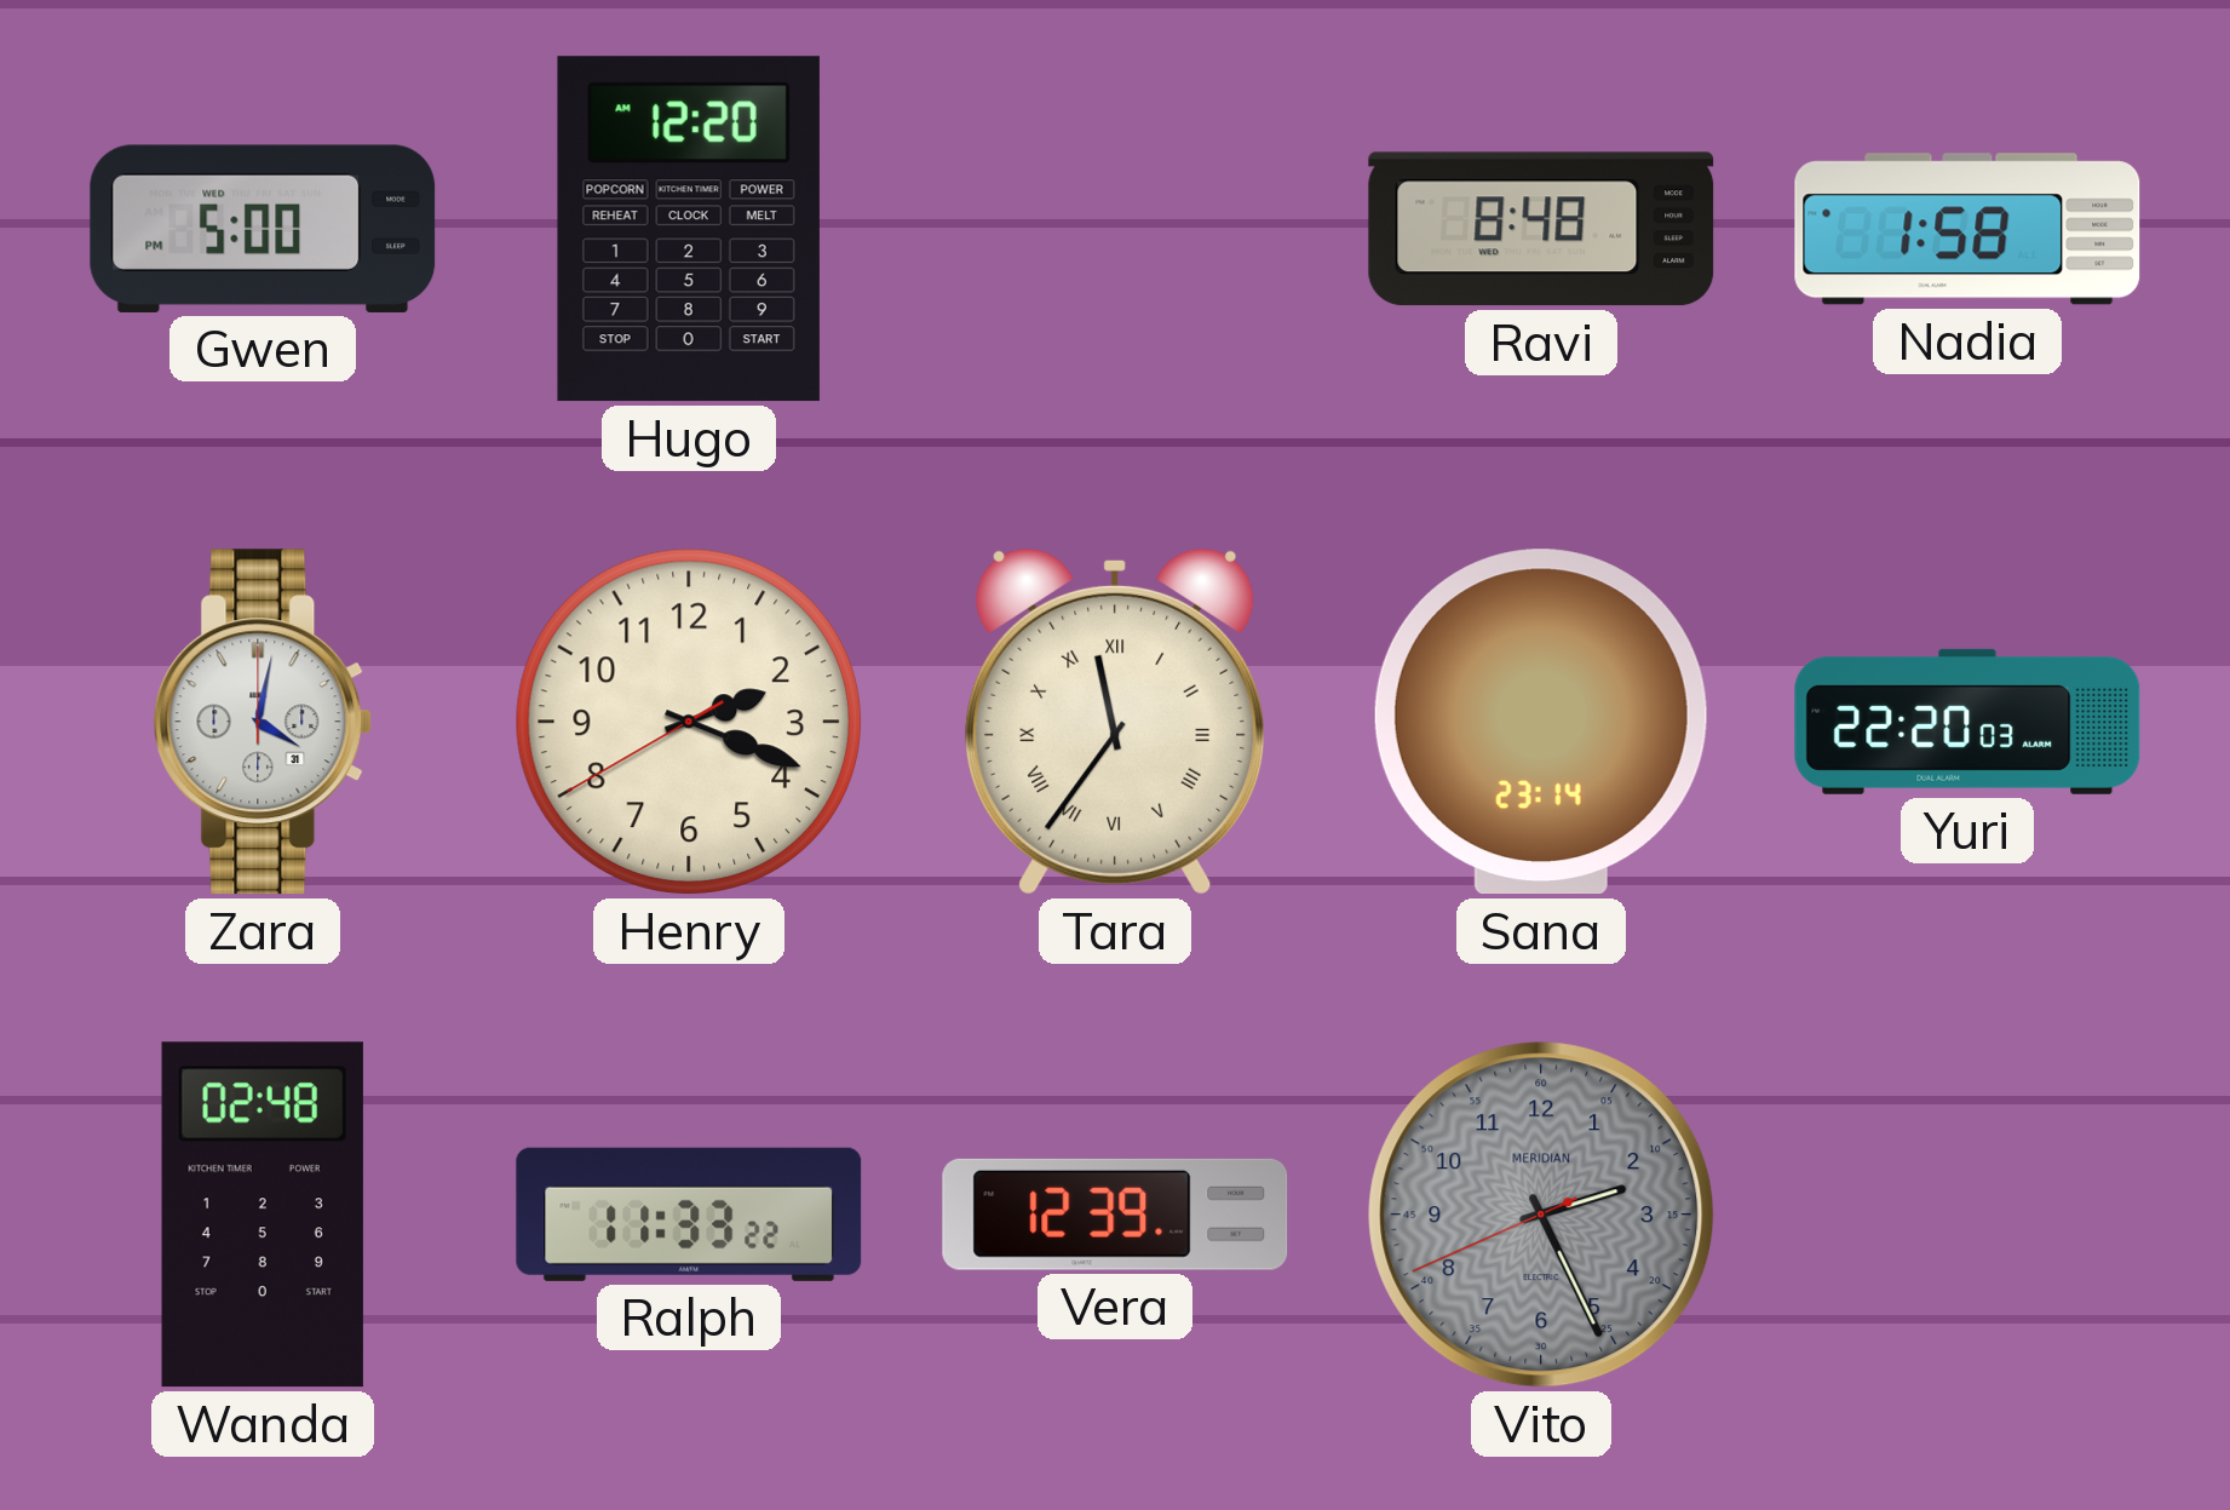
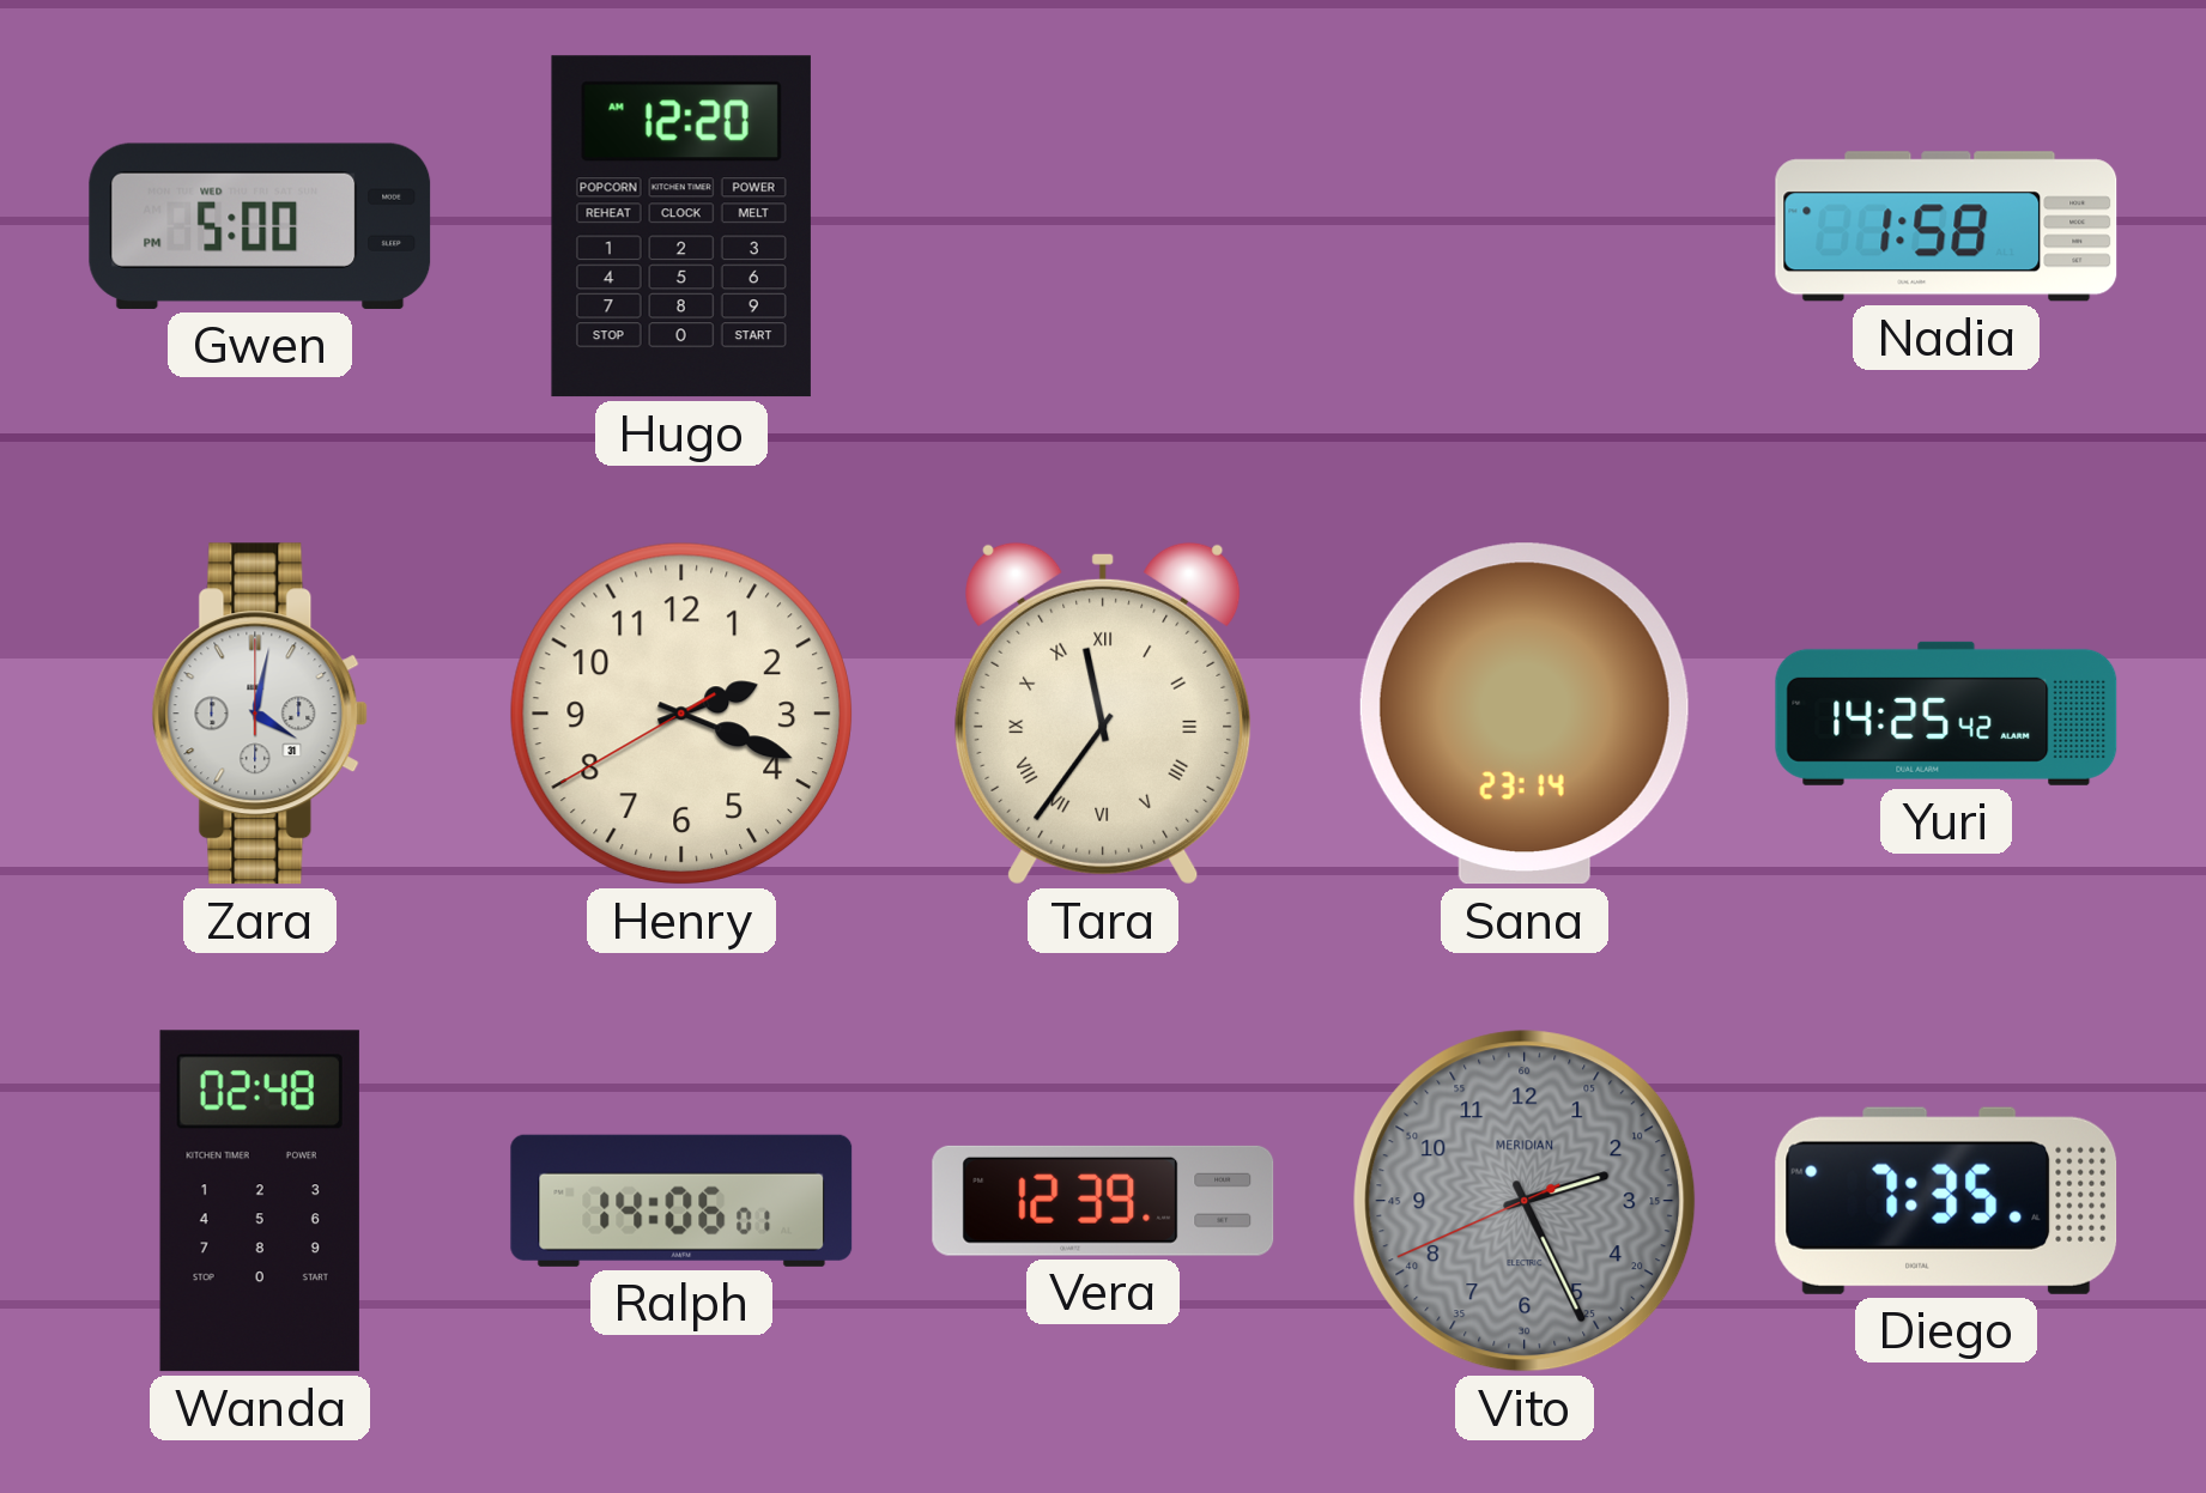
Ravi: 8:48 -> none
Yuri: 22:20 -> 14:25
Ralph: 11:33 -> 14:06
Diego: none -> 7:35
